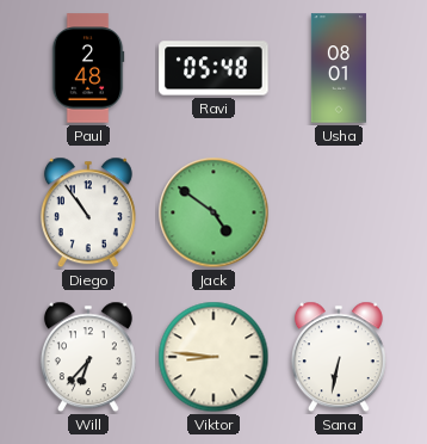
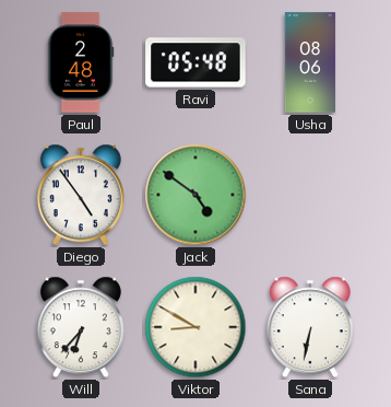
Usha: 08:01 -> 08:06
Diego: 10:54 -> 4:54
Viktor: 8:46 -> 8:50
